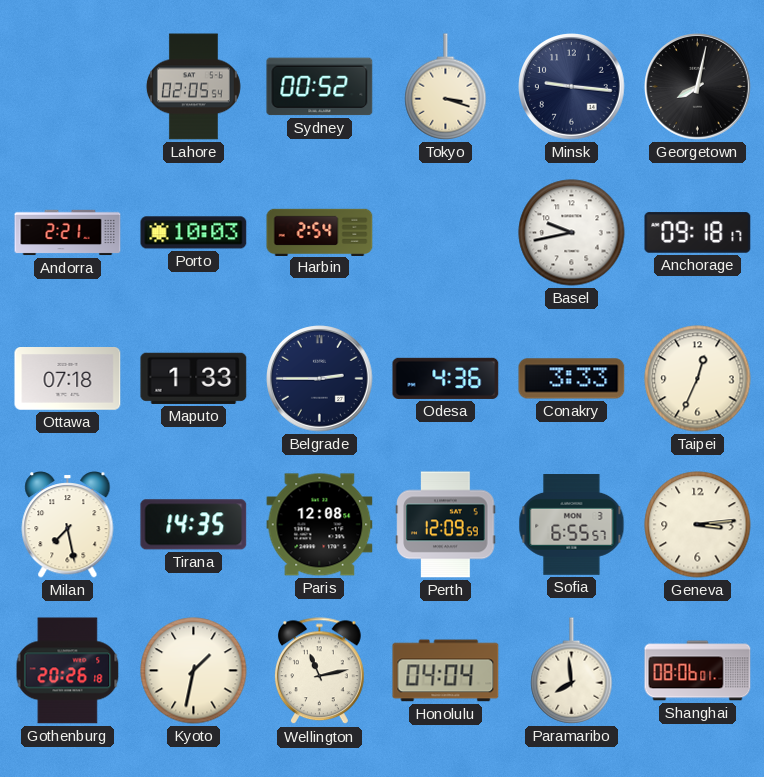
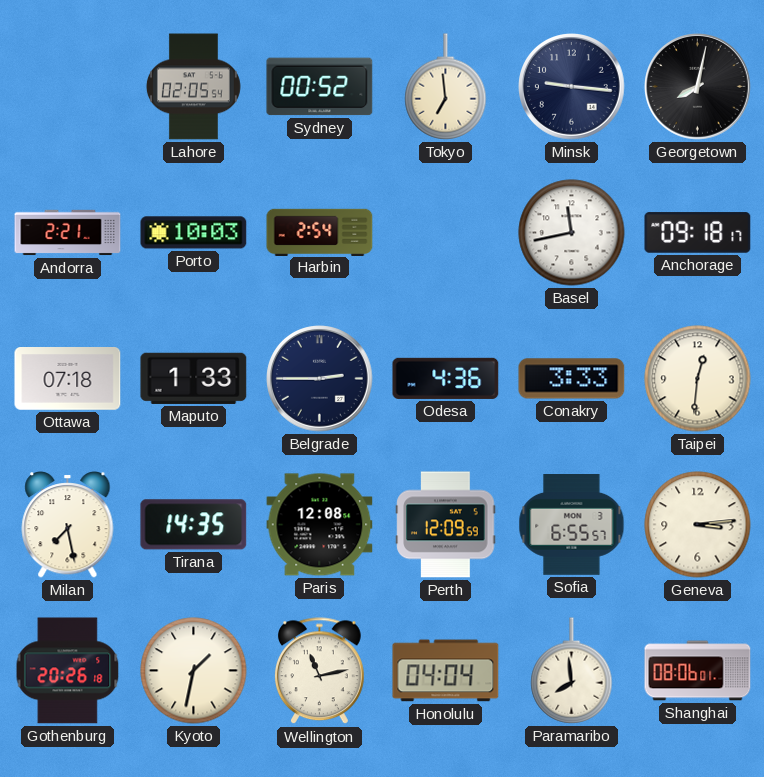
Tokyo: 3:18 -> 6:59
Basel: 9:43 -> 11:43
Taipei: 12:34 -> 12:31
